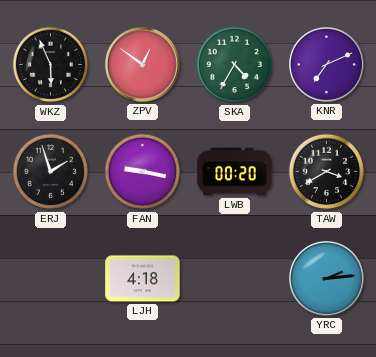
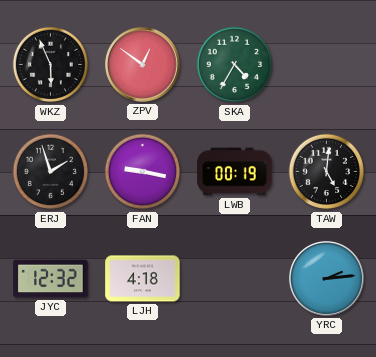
KNR: 7:11 -> none
LWB: 00:20 -> 00:19
TAW: 3:40 -> 5:01
JYC: none -> 12:32
